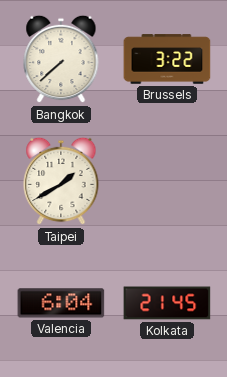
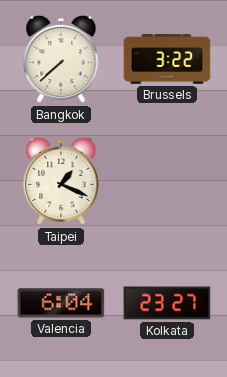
Taipei: 1:40 -> 1:19
Kolkata: 21:45 -> 23:27
